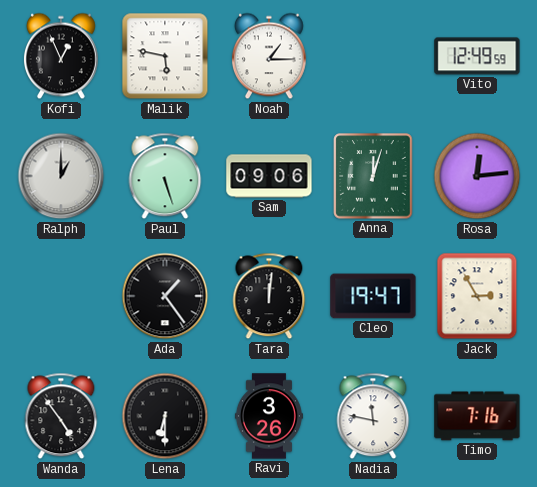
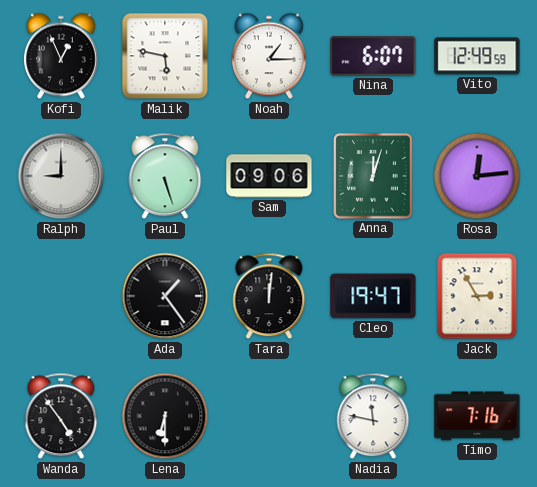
Nina: none -> 6:07
Ralph: 1:00 -> 9:00
Ravi: 3:26 -> none
